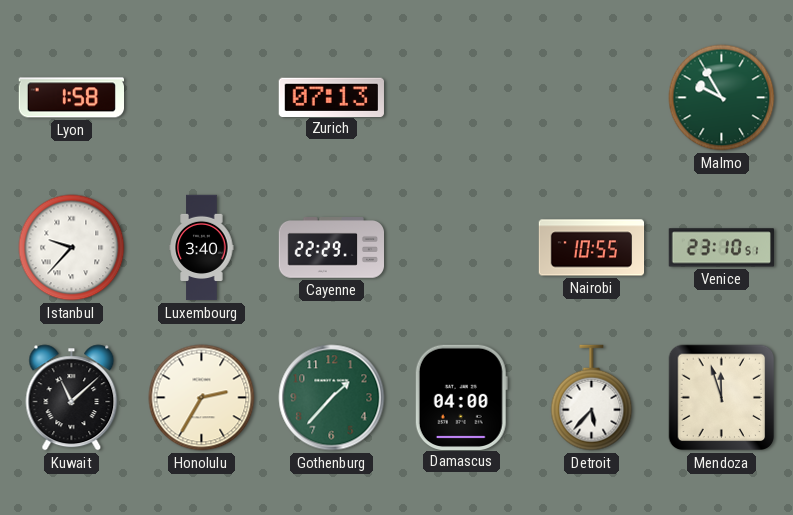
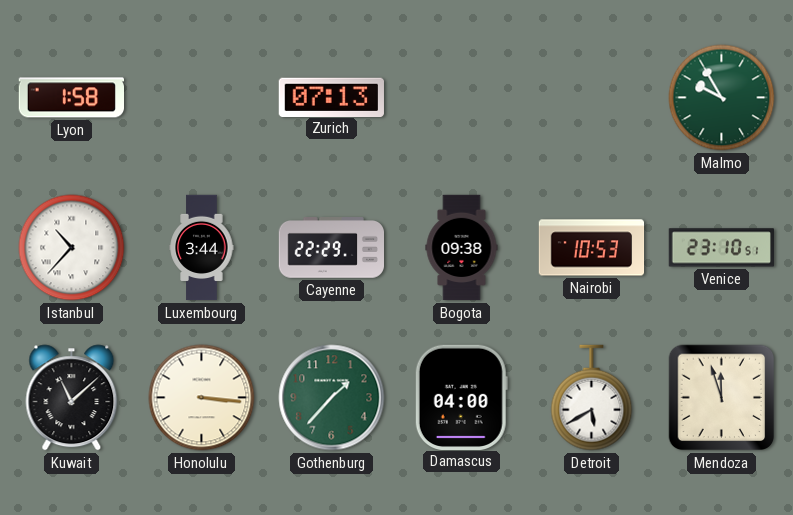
Istanbul: 9:37 -> 10:37
Luxembourg: 3:40 -> 3:44
Bogota: none -> 09:38
Nairobi: 10:55 -> 10:53
Honolulu: 2:35 -> 3:16
Detroit: 5:37 -> 5:40
